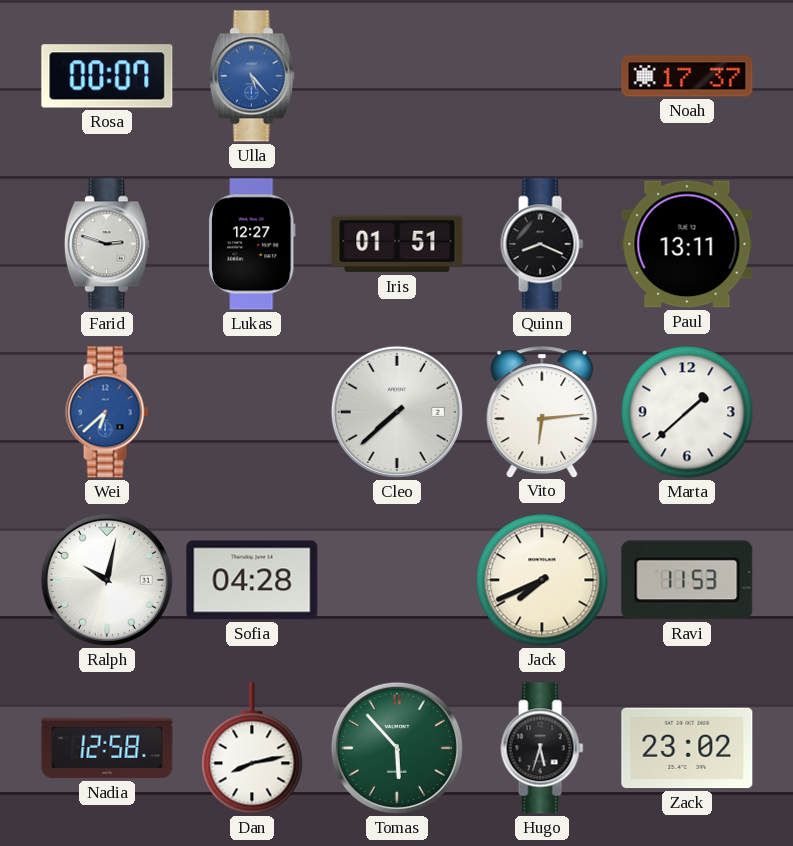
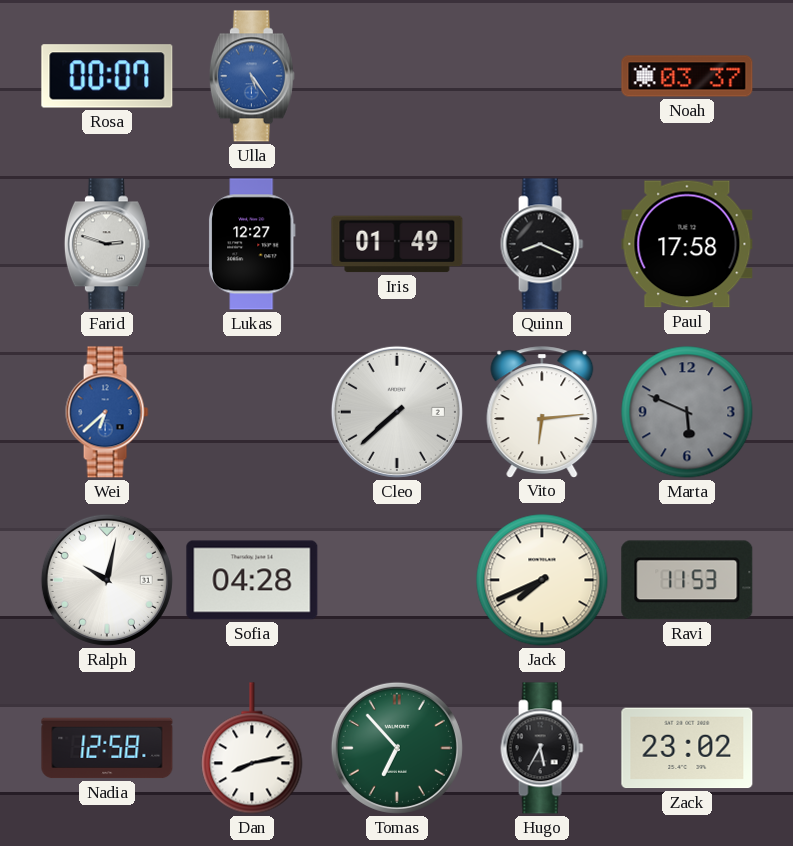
Ulla: 5:23 -> 5:24
Noah: 17:37 -> 03:37
Iris: 01:51 -> 01:49
Paul: 13:11 -> 17:58
Marta: 1:38 -> 5:49
Marta dial: white -> grey
Tomas: 5:53 -> 6:53
Hugo: 5:33 -> 5:35
